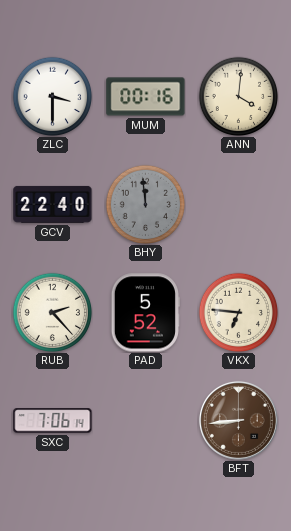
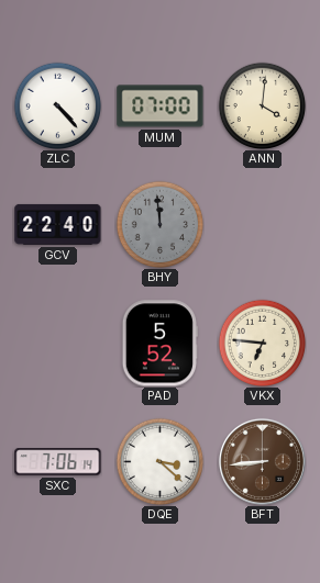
ZLC: 3:30 -> 4:23
MUM: 00:16 -> 07:00
RUB: 2:23 -> none
DQE: none -> 3:22
